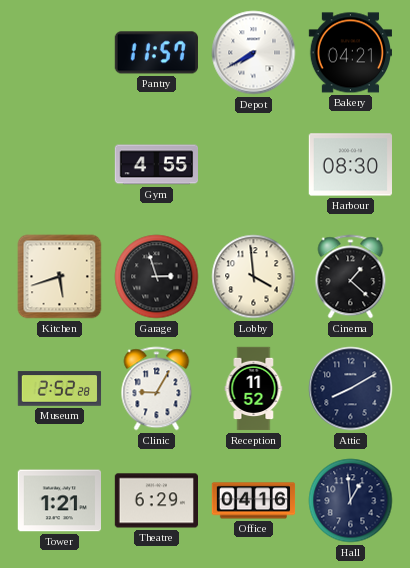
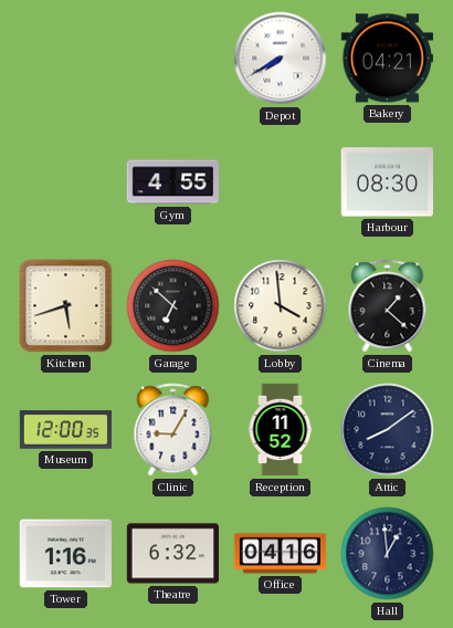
Pantry: 11:57 -> none
Garage: 2:57 -> 6:52
Museum: 2:52 -> 12:00
Attic: 8:10 -> 8:09
Tower: 1:21 -> 1:16
Theatre: 6:29 -> 6:32
